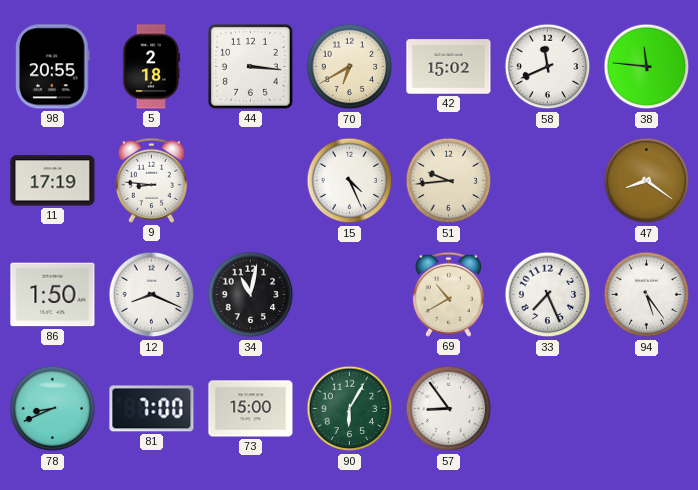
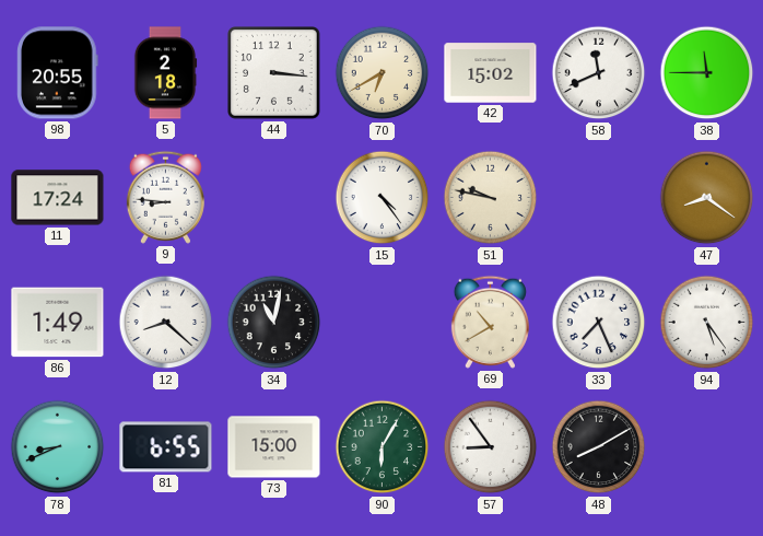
38: 11:46 -> 11:45
11: 17:19 -> 17:24
15: 4:26 -> 4:24
51: 9:44 -> 9:47
86: 1:50 -> 1:49
12: 8:19 -> 8:22
81: 7:00 -> 6:55
48: none -> 8:10
